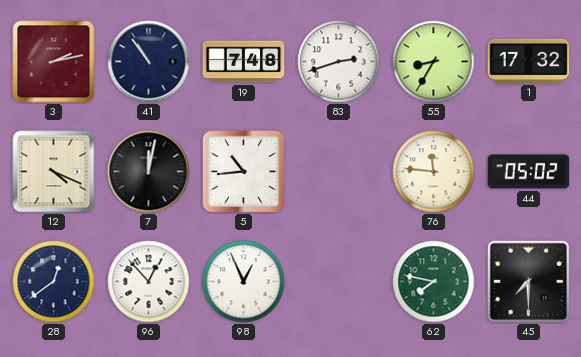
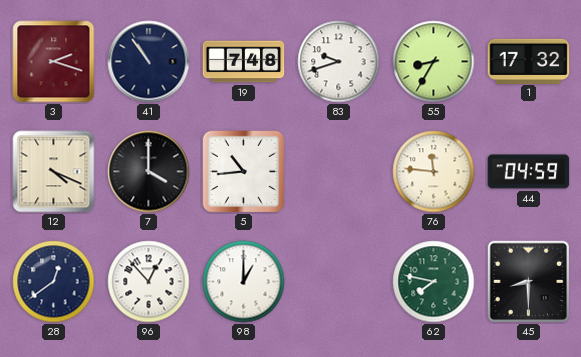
3: 2:13 -> 2:18
83: 2:42 -> 9:42
7: 12:02 -> 4:00
44: 05:02 -> 04:59
98: 12:56 -> 1:00
45: 7:30 -> 8:30
